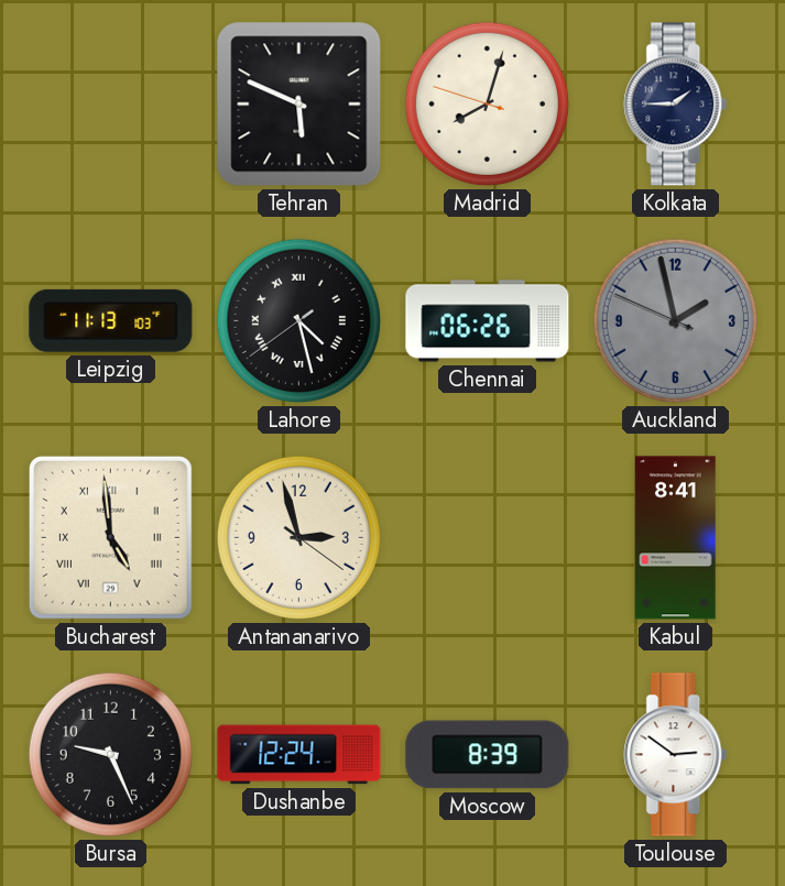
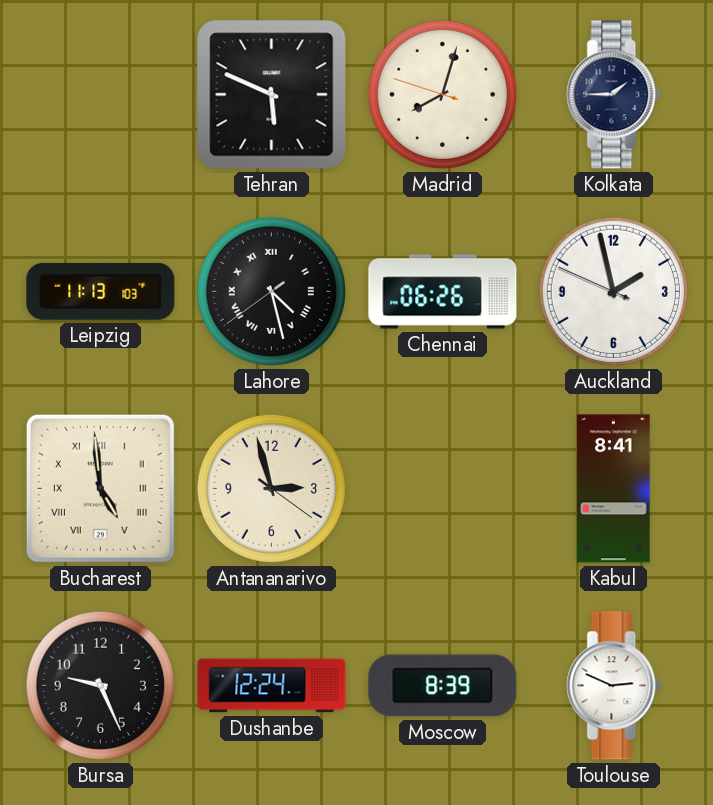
Auckland dial: grey -> white
Toulouse: 2:51 -> 2:49
